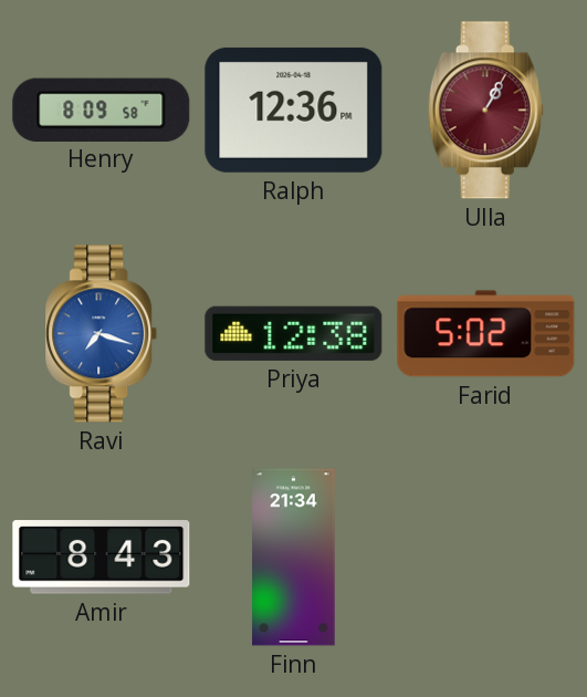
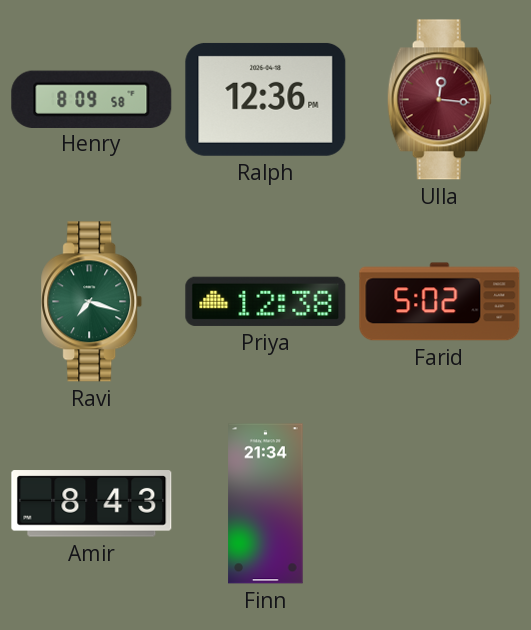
Ulla: 1:05 -> 12:16
Ravi dial: blue -> green
